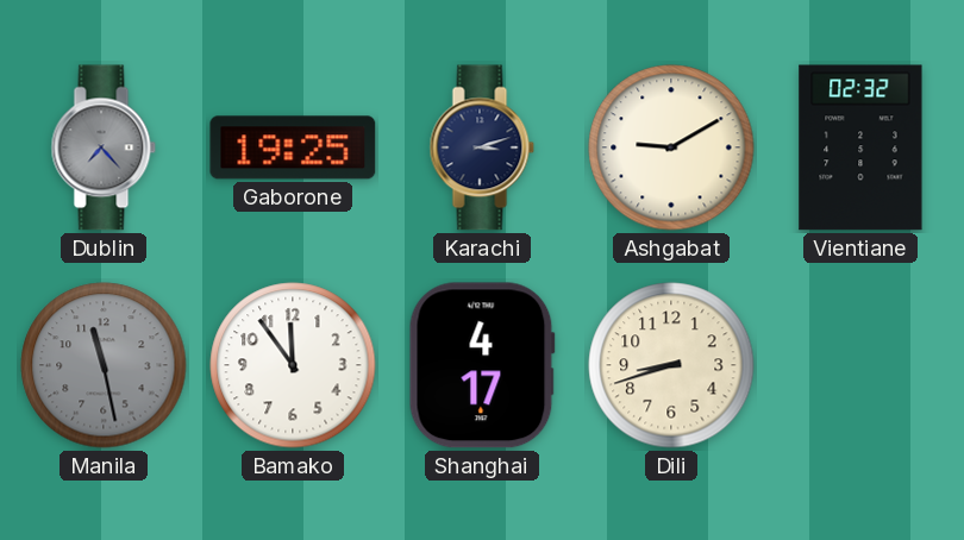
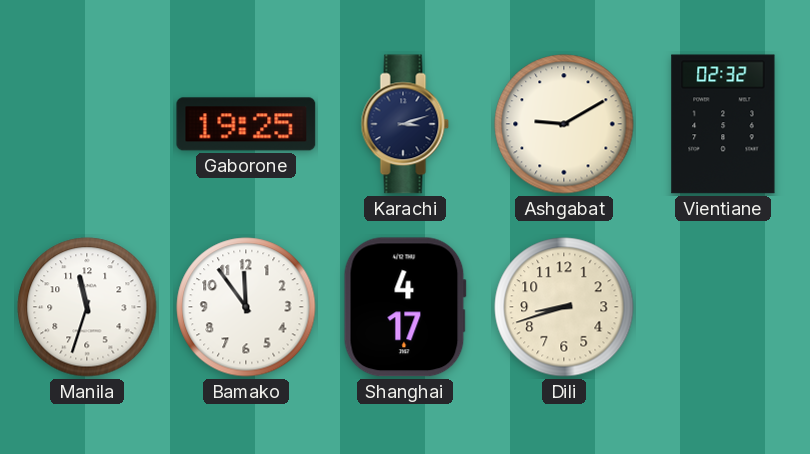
Dublin: 7:23 -> none
Manila: 11:28 -> 11:33
Manila dial: grey -> white
